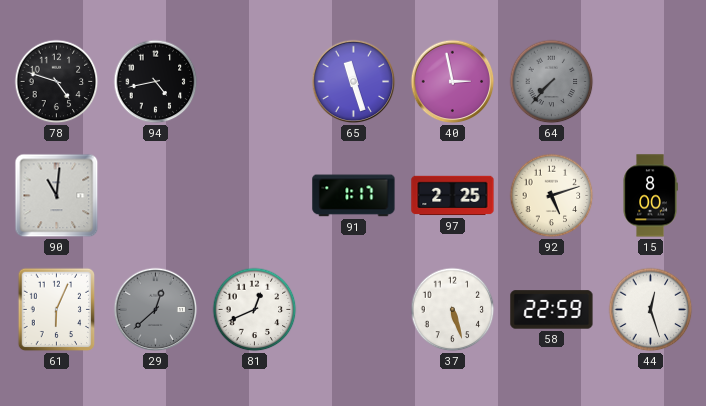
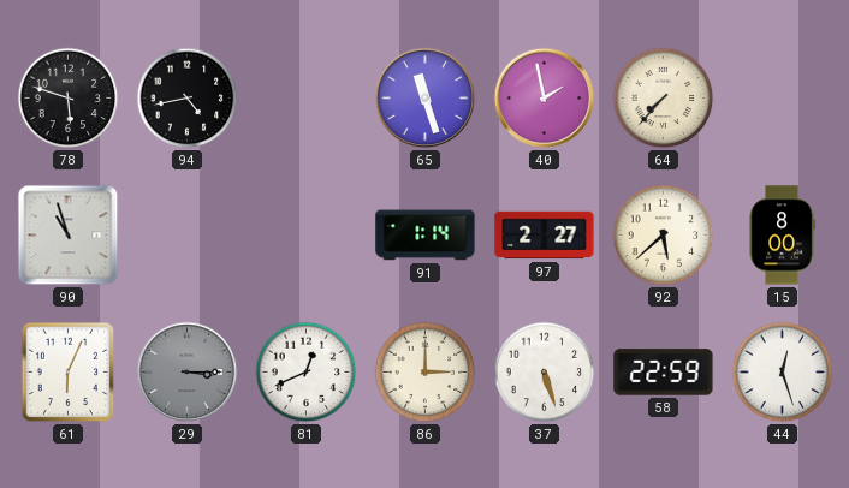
78: 4:48 -> 5:48
40: 2:58 -> 1:58
64 dial: grey -> cream
90: 11:01 -> 10:57
91: 1:17 -> 1:14
97: 2:25 -> 2:27
92: 5:12 -> 5:38
29: 12:38 -> 3:15
86: none -> 3:00
